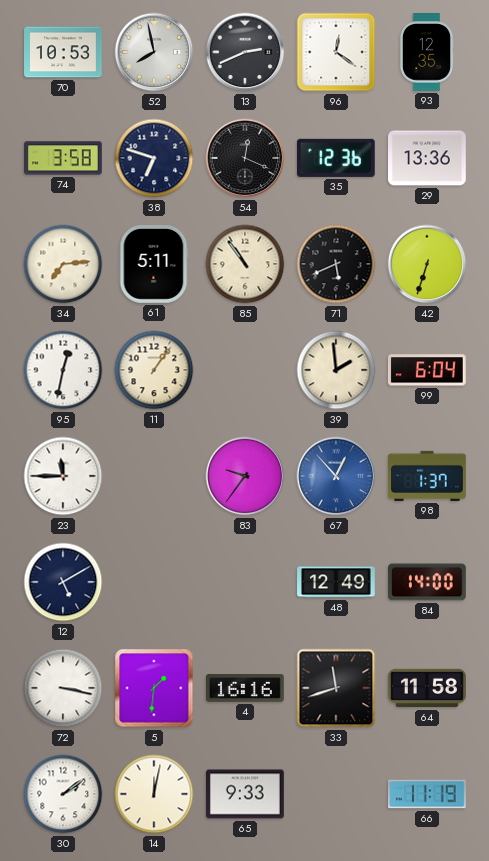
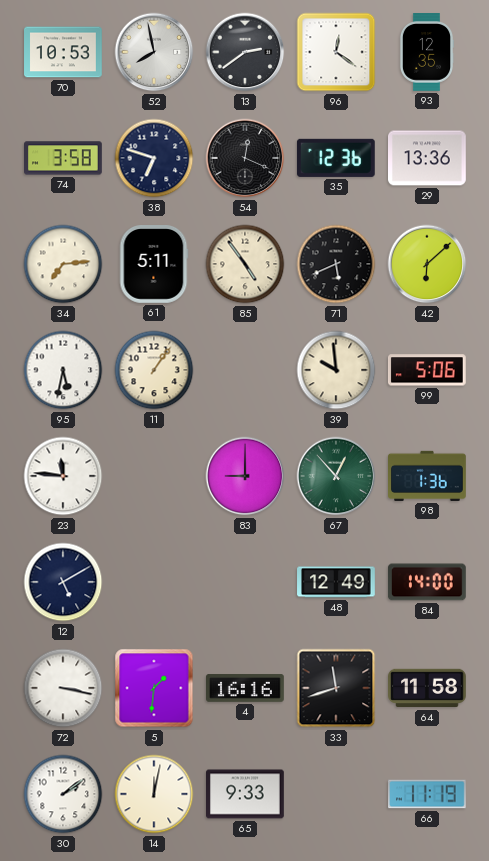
13: 2:41 -> 2:39
85: 10:54 -> 4:54
42: 6:33 -> 6:08
95: 12:32 -> 5:32
39: 1:59 -> 9:59
99: 6:04 -> 5:06
23: 11:45 -> 11:46
83: 9:36 -> 9:00
67 dial: blue -> green
98: 1:37 -> 1:36
